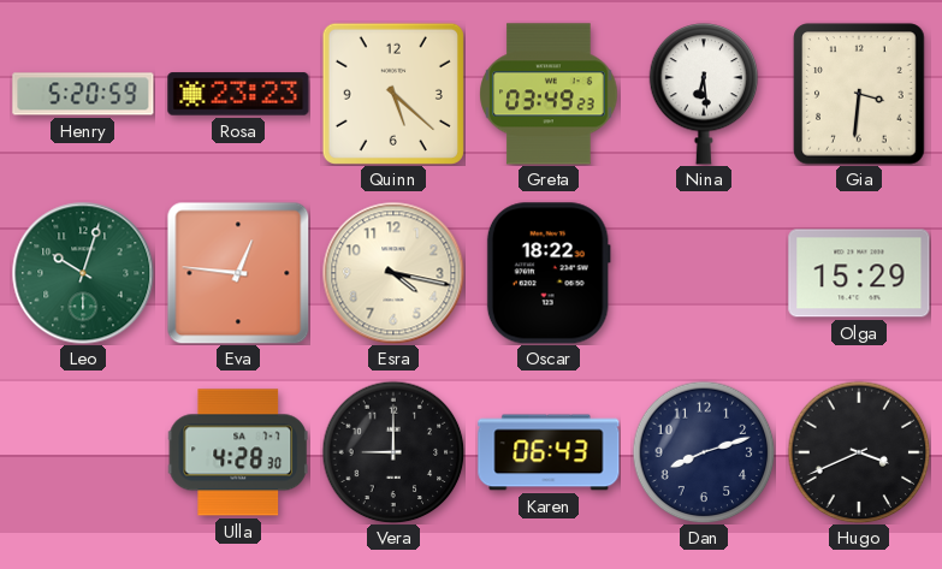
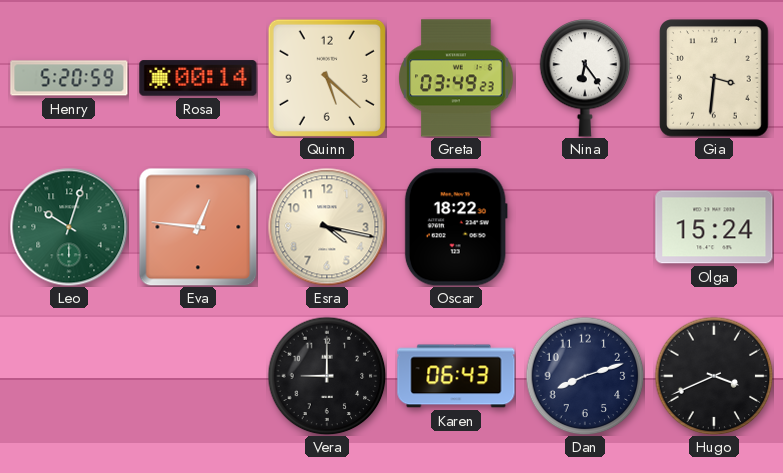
Rosa: 23:23 -> 00:14
Nina: 6:29 -> 6:24
Olga: 15:29 -> 15:24
Ulla: 4:28 -> none
